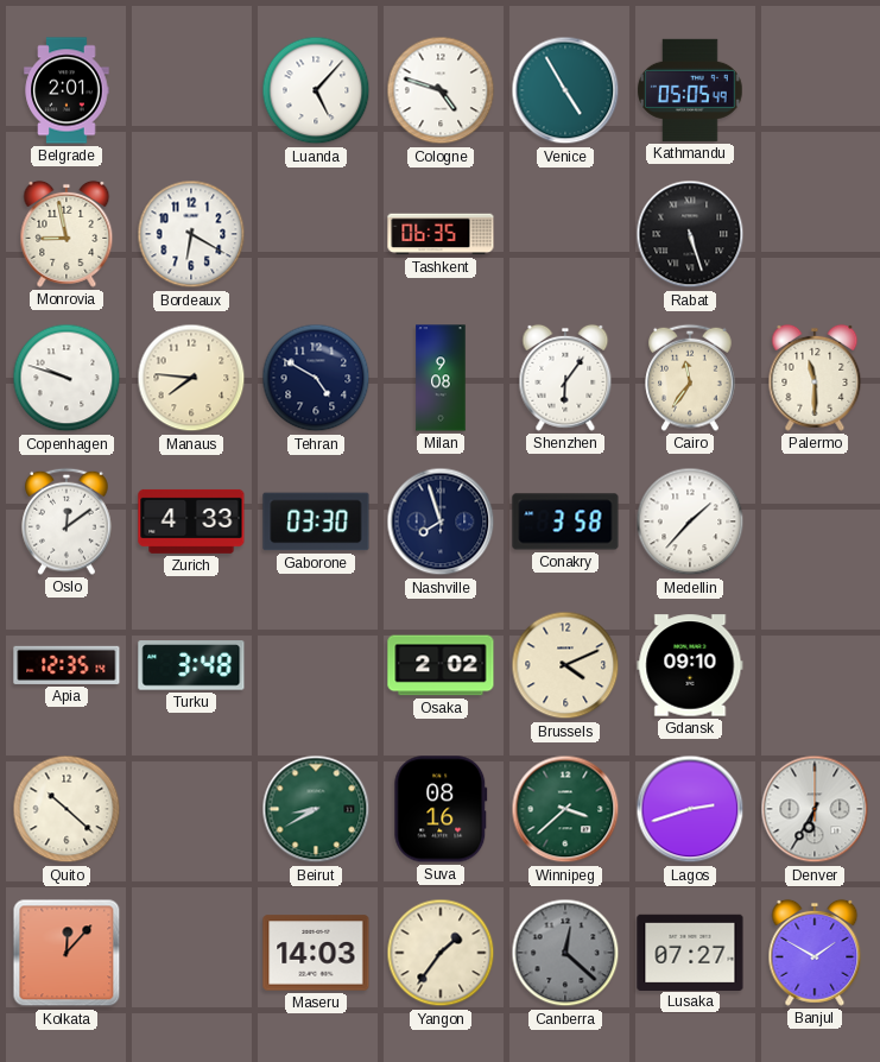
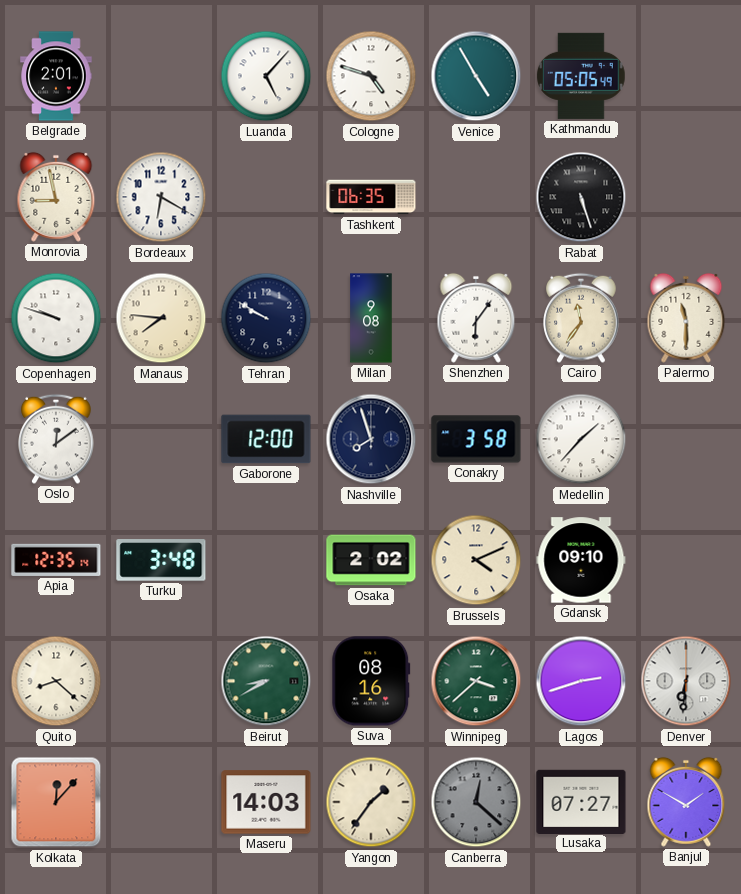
Tehran: 4:50 -> 9:50
Zurich: 4:33 -> none
Gaborone: 03:30 -> 12:00
Quito: 10:22 -> 8:22
Denver: 6:35 -> 6:31
